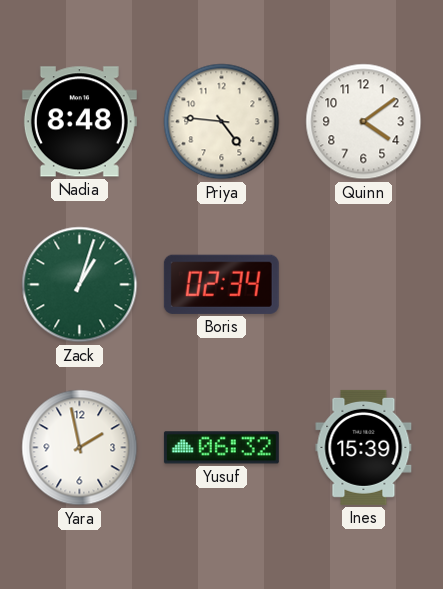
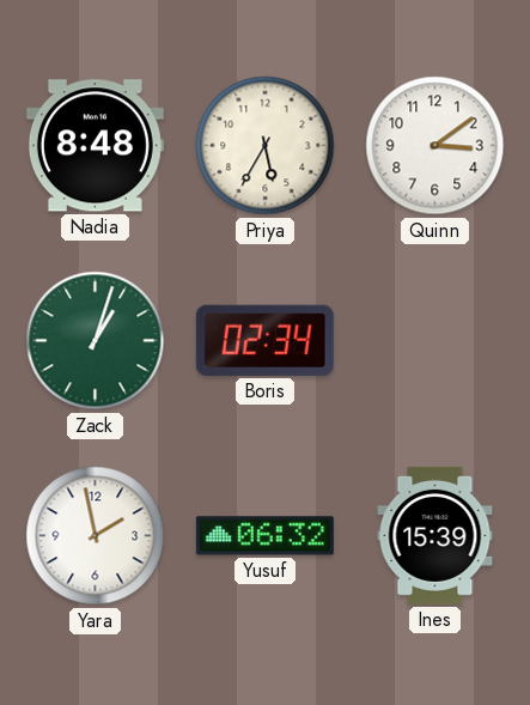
Priya: 4:46 -> 5:35
Quinn: 4:09 -> 3:09
